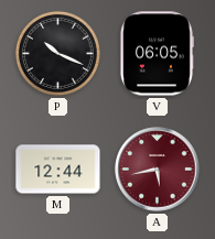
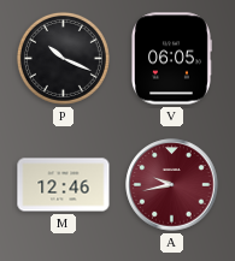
M: 12:44 -> 12:46
A: 5:43 -> 9:43
